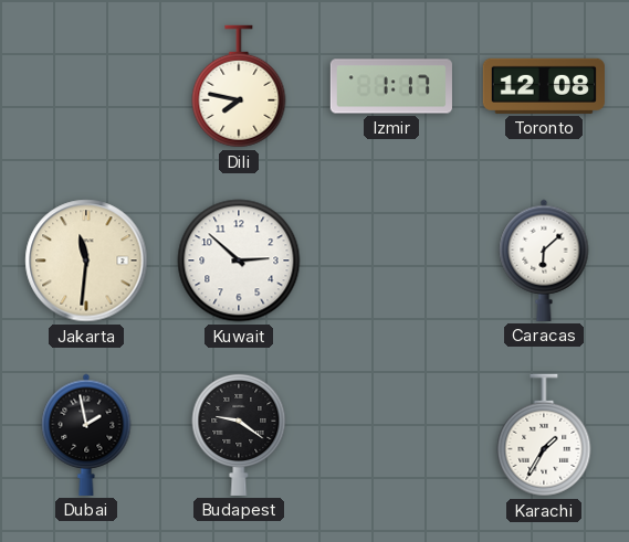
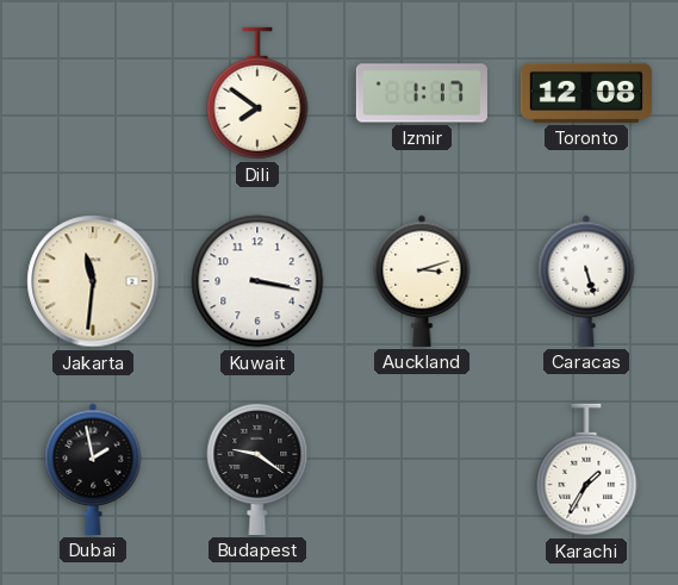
Dili: 7:47 -> 7:51
Kuwait: 2:52 -> 3:17
Auckland: none -> 3:12
Caracas: 6:08 -> 5:27
